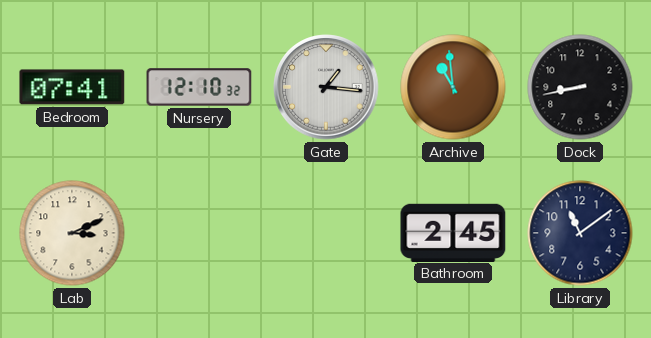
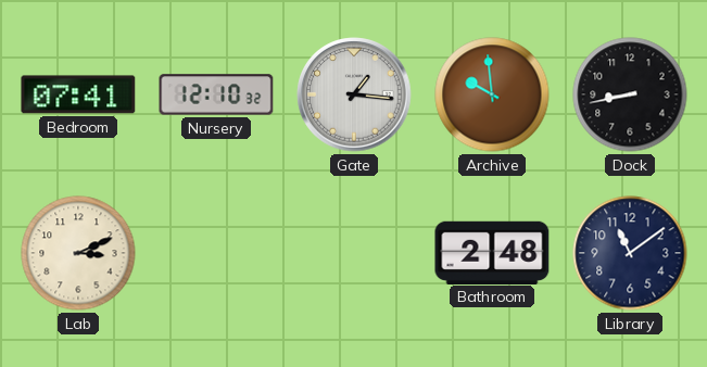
Archive: 10:59 -> 9:59
Bathroom: 2:45 -> 2:48
